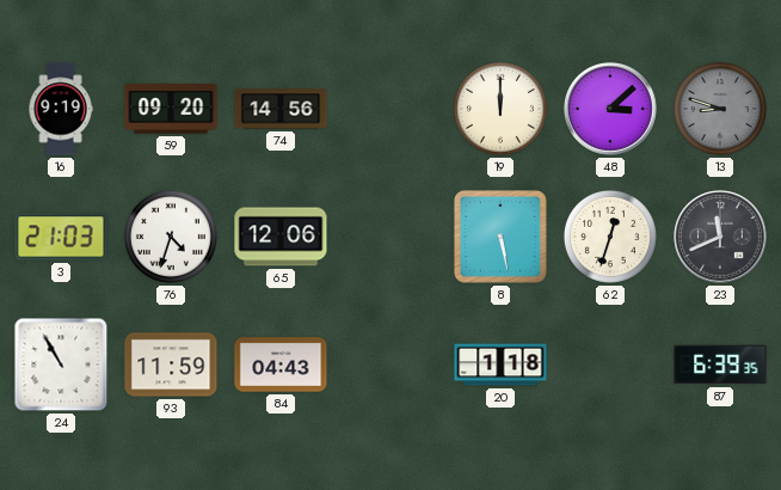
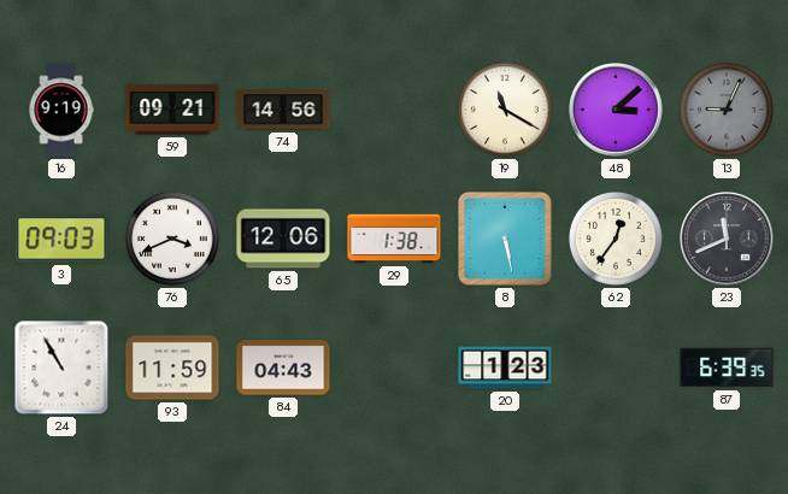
59: 09:20 -> 09:21
19: 12:00 -> 11:20
13: 8:48 -> 9:04
3: 21:03 -> 09:03
76: 4:33 -> 3:41
29: none -> 1:38
62: 12:33 -> 12:36
20: 1:18 -> 1:23
